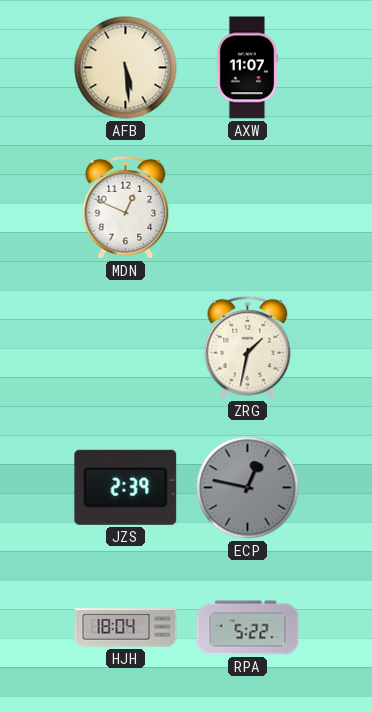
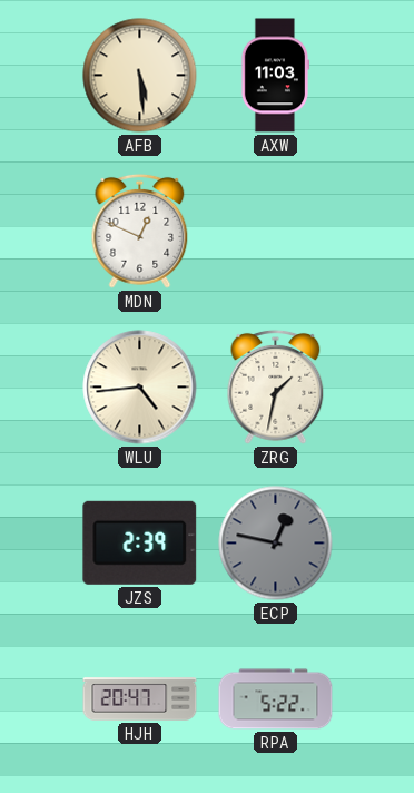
AXW: 11:07 -> 11:03
WLU: none -> 4:44
HJH: 18:04 -> 20:47
